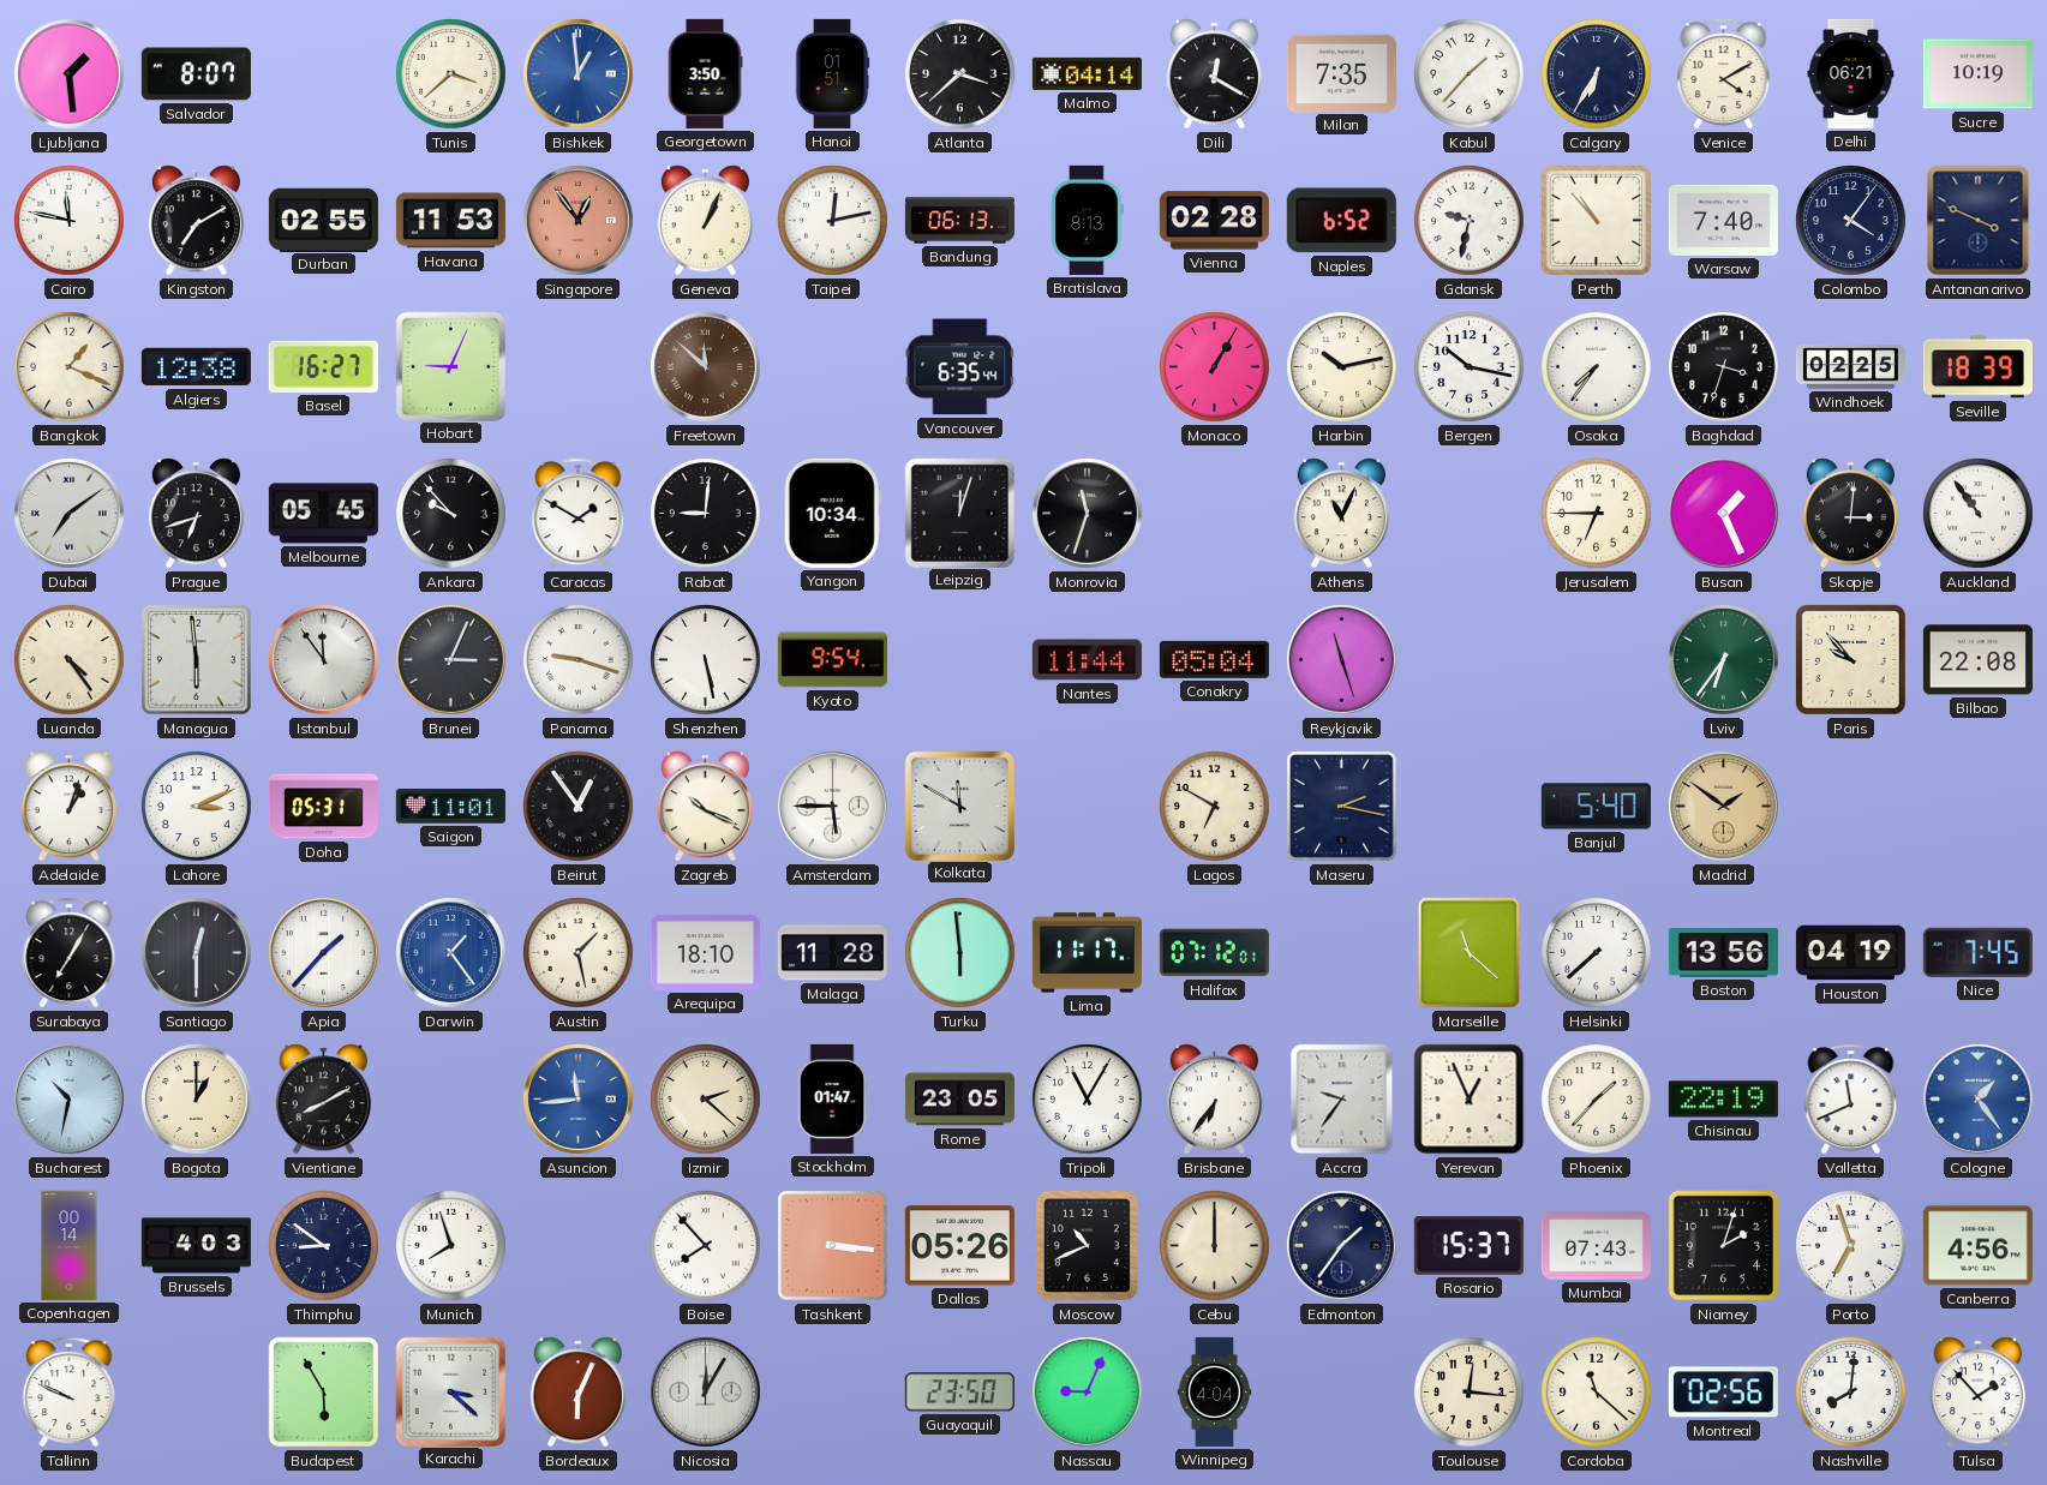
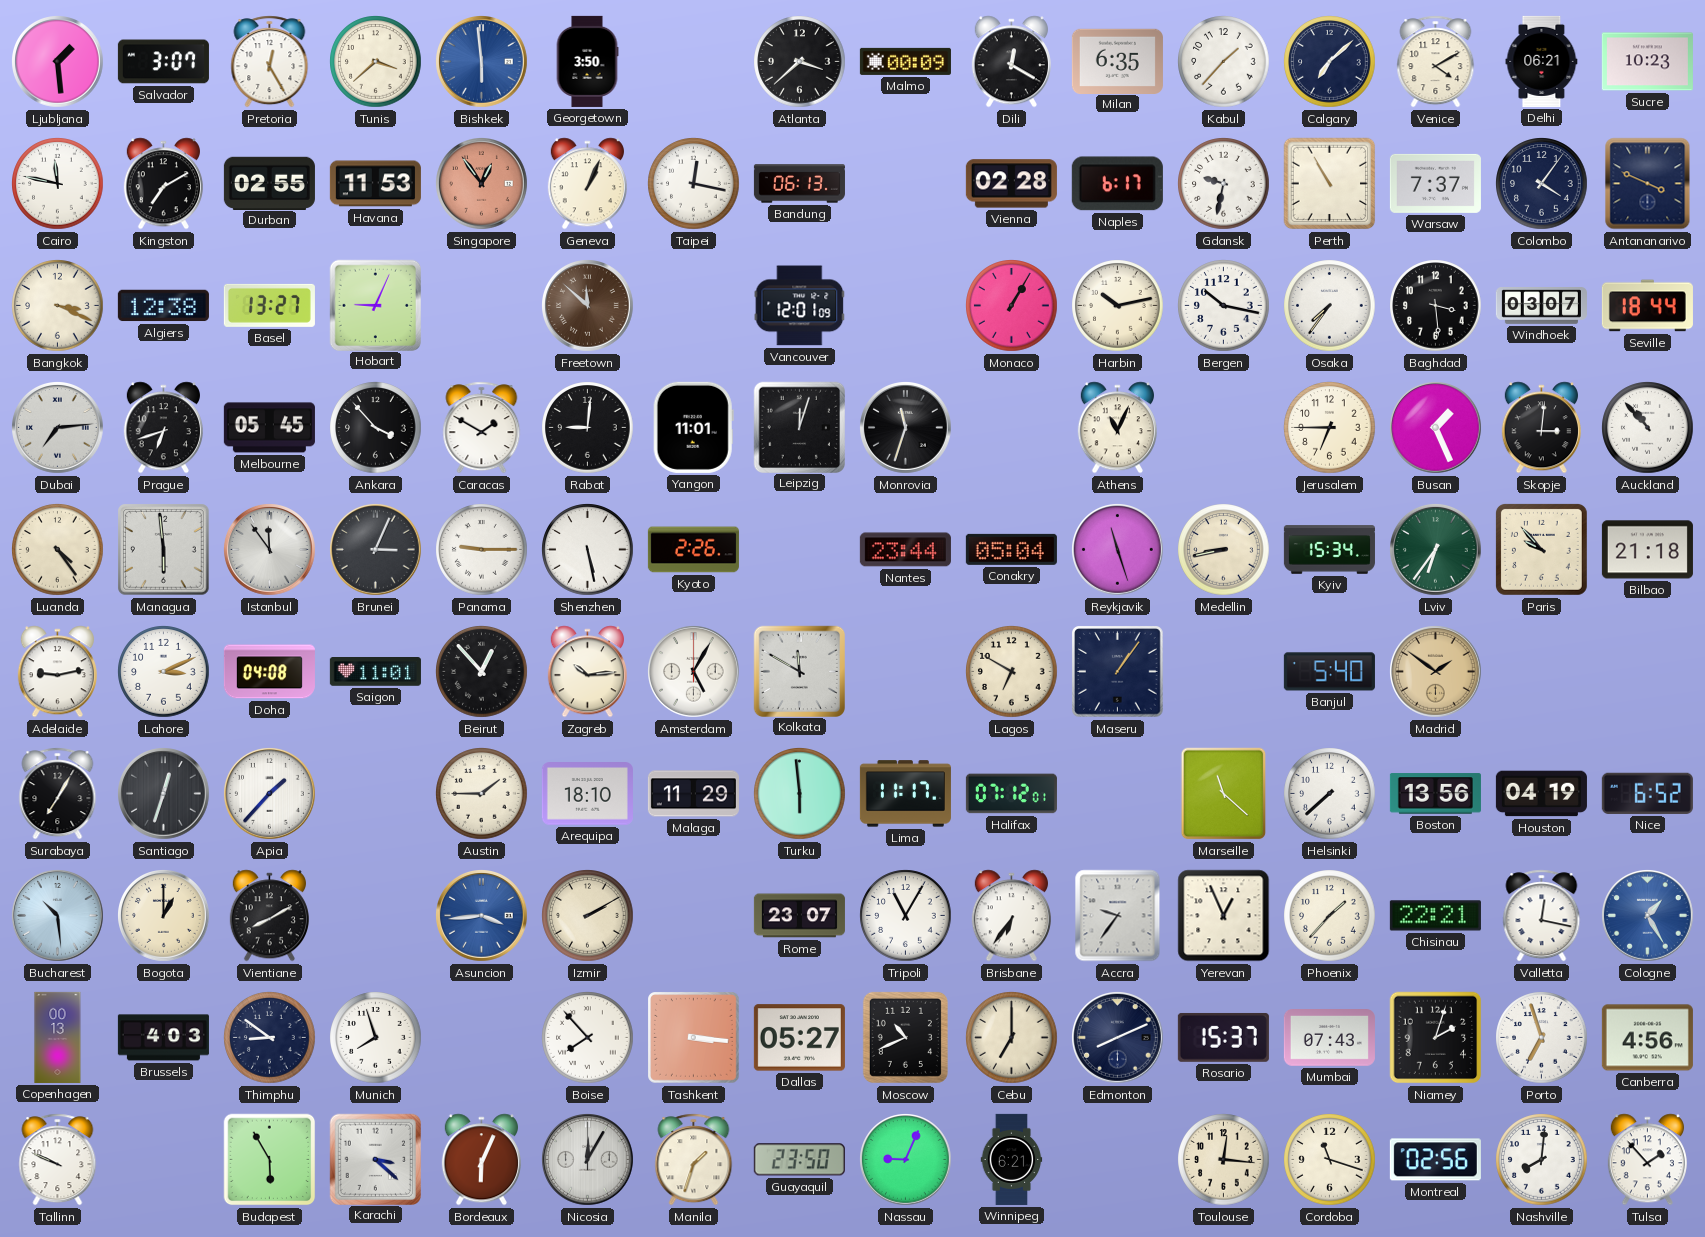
Salvador: 8:07 -> 3:07
Pretoria: none -> 12:25
Bishkek: 12:59 -> 5:59
Hanoi: 01:51 -> none
Malmo: 04:14 -> 00:09
Milan: 7:35 -> 6:35
Calgary: 6:35 -> 7:08
Sucre: 10:19 -> 10:23
Taipei: 12:13 -> 12:17
Bratislava: 8:13 -> none
Naples: 6:52 -> 6:17
Perth: 10:53 -> 10:55
Warsaw: 7:40 -> 7:37
Bangkok: 1:19 -> 3:19
Basel: 16:27 -> 13:27
Vancouver: 6:35 -> 12:01
Baghdad: 3:33 -> 3:29
Windhoek: 02:25 -> 03:07
Seville: 18:39 -> 18:44
Dubai: 7:09 -> 7:14
Ankara: 9:53 -> 3:53
Yangon: 10:34 -> 11:01
Auckland: 10:54 -> 10:53
Panama: 9:18 -> 9:15
Kyoto: 9:54 -> 2:26
Nantes: 11:44 -> 23:44
Medellin: none -> 8:43
Kyiv: none -> 15:34
Bilbao: 22:08 -> 21:18
Adelaide: 1:03 -> 9:13
Doha: 05:31 -> 04:08
Beirut: 12:54 -> 12:53
Zagreb: 10:19 -> 10:14
Amsterdam: 5:45 -> 5:05
Maseru: 2:17 -> 1:06
Santiago: 12:30 -> 12:33
Darwin: 1:24 -> none
Austin: 1:28 -> 1:45
Malaga: 11:28 -> 11:29
Nice: 7:45 -> 6:52
Bucharest: 10:32 -> 10:29
Asuncion: 11:44 -> 3:44
Izmir: 2:22 -> 2:10
Stockholm: 01:47 -> none
Rome: 23:05 -> 23:07
Chisinau: 22:19 -> 22:21
Valletta: 11:41 -> 12:17
Cologne: 1:24 -> 1:25
Copenhagen: 00:14 -> 00:13
Dallas: 05:26 -> 05:27
Cebu: 12:00 -> 7:00
Edmonton: 1:36 -> 8:11
Manila: none -> 1:33
Winnipeg: 4:04 -> 6:21
Cordoba: 11:22 -> 11:18
